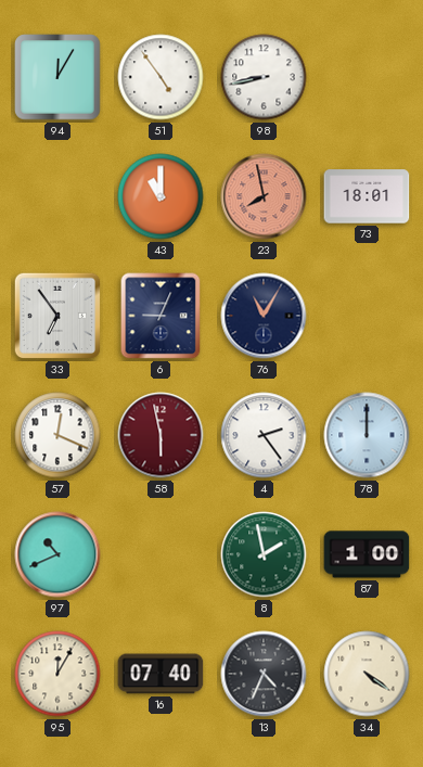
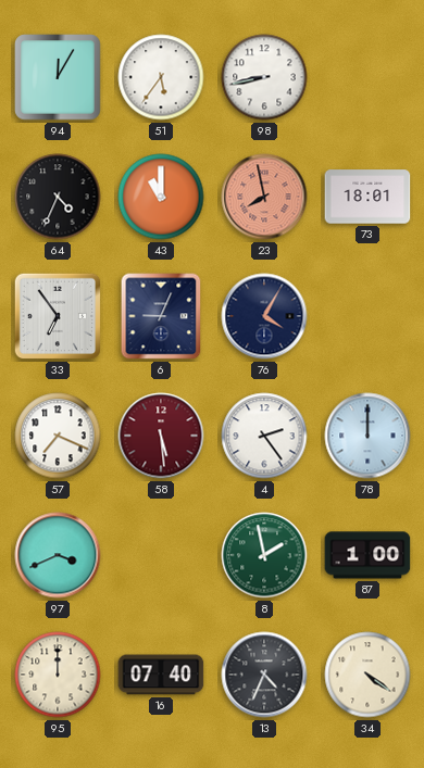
51: 4:54 -> 5:36
64: none -> 4:34
76: 11:05 -> 4:05
57: 12:19 -> 7:19
58: 5:58 -> 5:29
97: 10:41 -> 3:41
95: 12:05 -> 12:00
